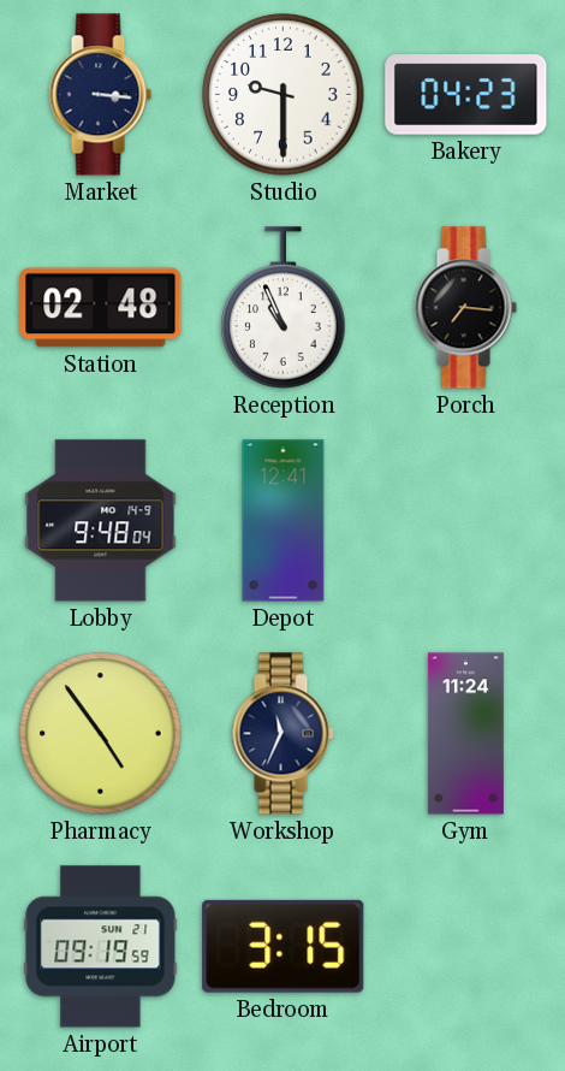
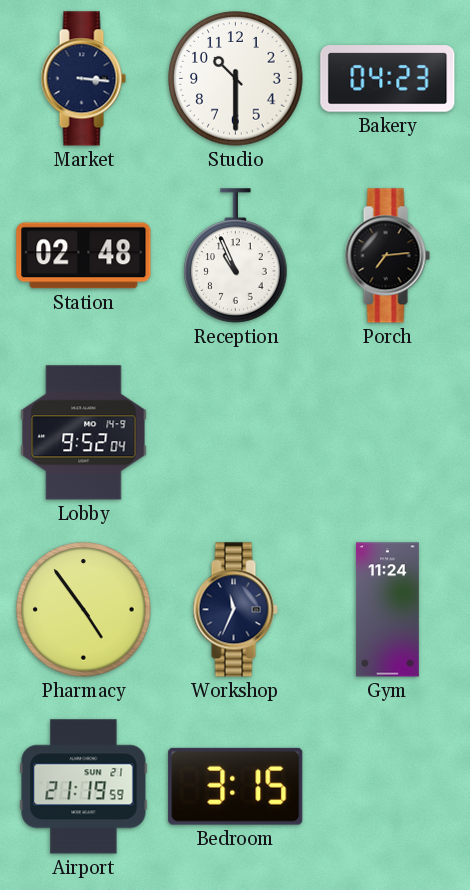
Studio: 9:30 -> 10:30
Porch: 7:16 -> 7:14
Lobby: 9:48 -> 9:52
Depot: 12:41 -> none
Airport: 09:19 -> 21:19
